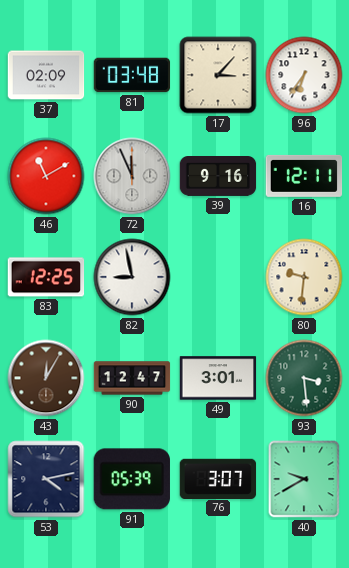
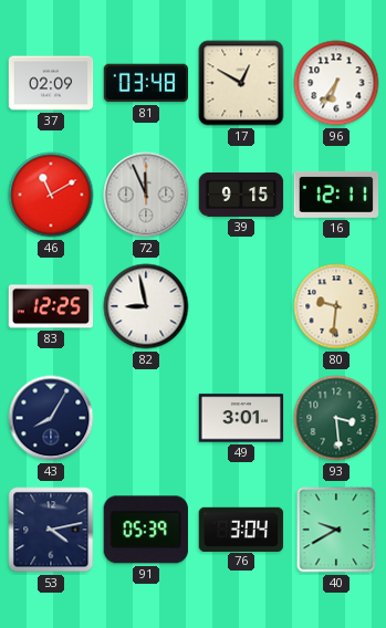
17: 3:07 -> 12:50
39: 9:16 -> 9:15
43: 12:05 -> 8:05
43 dial: brown -> navy
90: 12:47 -> none
76: 3:07 -> 3:04
